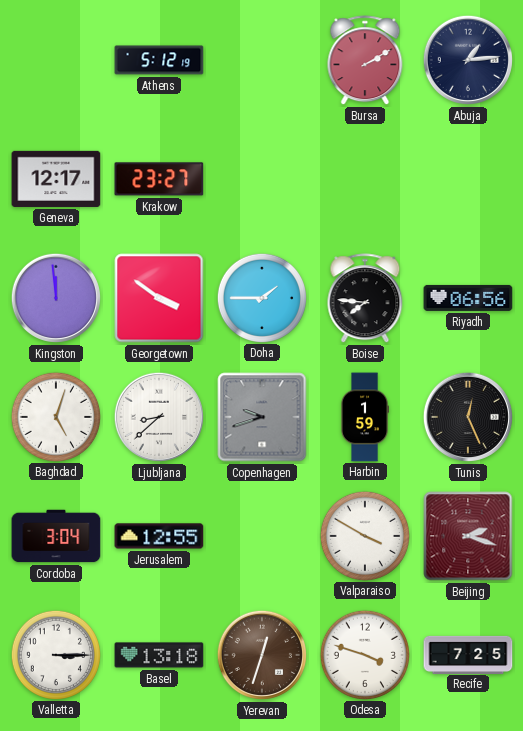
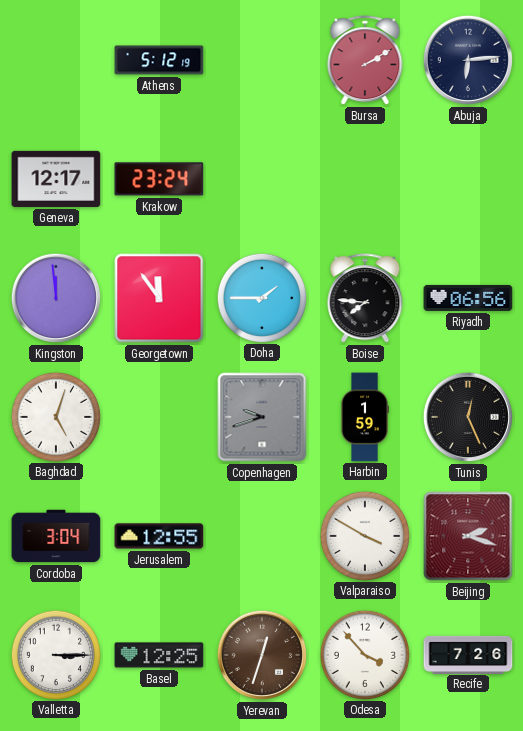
Abuja: 1:14 -> 6:14
Krakow: 23:27 -> 23:24
Georgetown: 3:51 -> 11:54
Ljubljana: 8:38 -> none
Basel: 13:18 -> 12:25
Odesa: 3:48 -> 3:53
Recife: 7:25 -> 7:26
